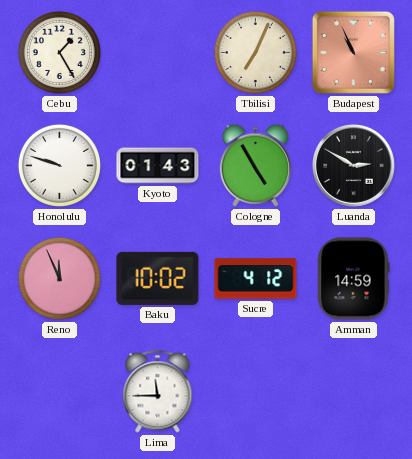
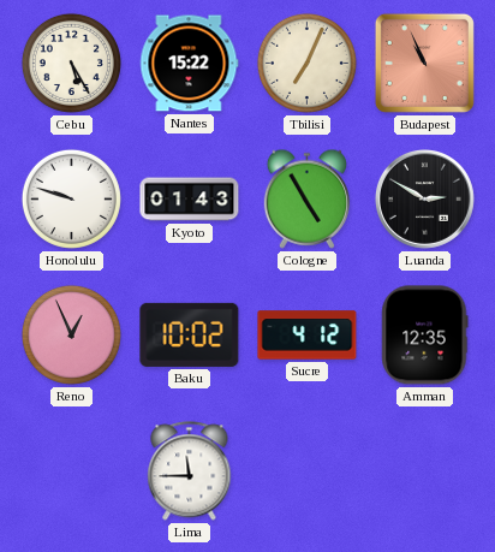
Cebu: 1:25 -> 5:25
Nantes: none -> 15:22
Reno: 11:56 -> 12:56
Amman: 14:59 -> 12:35
